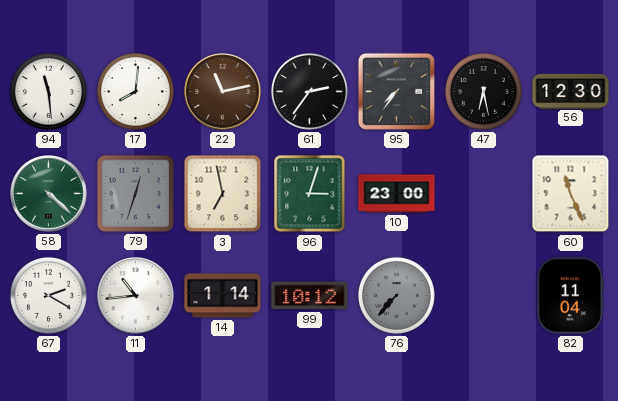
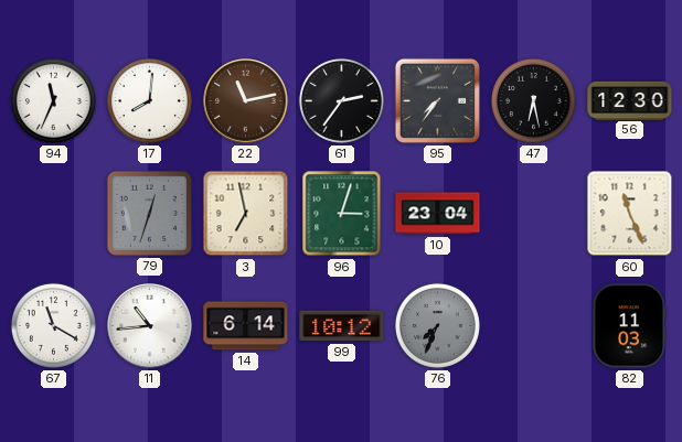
94: 11:29 -> 11:34
58: 4:22 -> none
10: 23:00 -> 23:04
67: 2:20 -> 11:20
14: 1:14 -> 6:14
76: 7:37 -> 7:34
82: 11:04 -> 11:03
